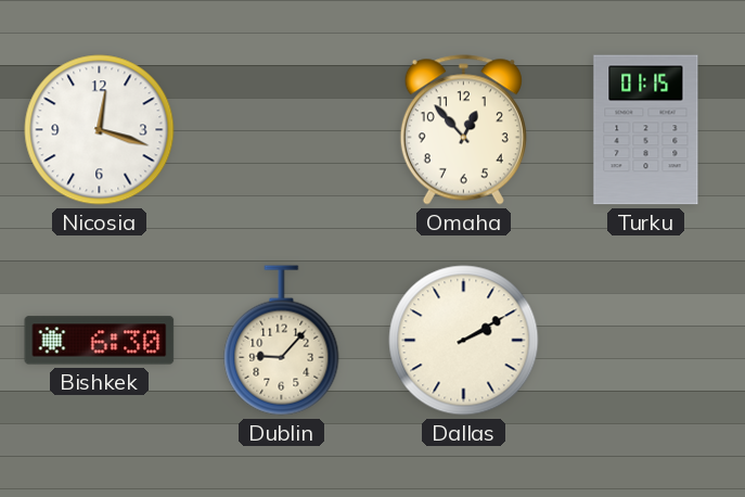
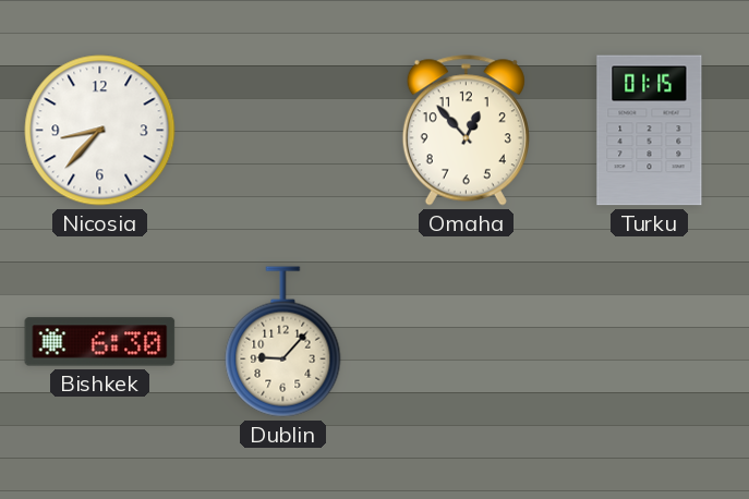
Nicosia: 12:18 -> 8:37
Dallas: 2:10 -> none
